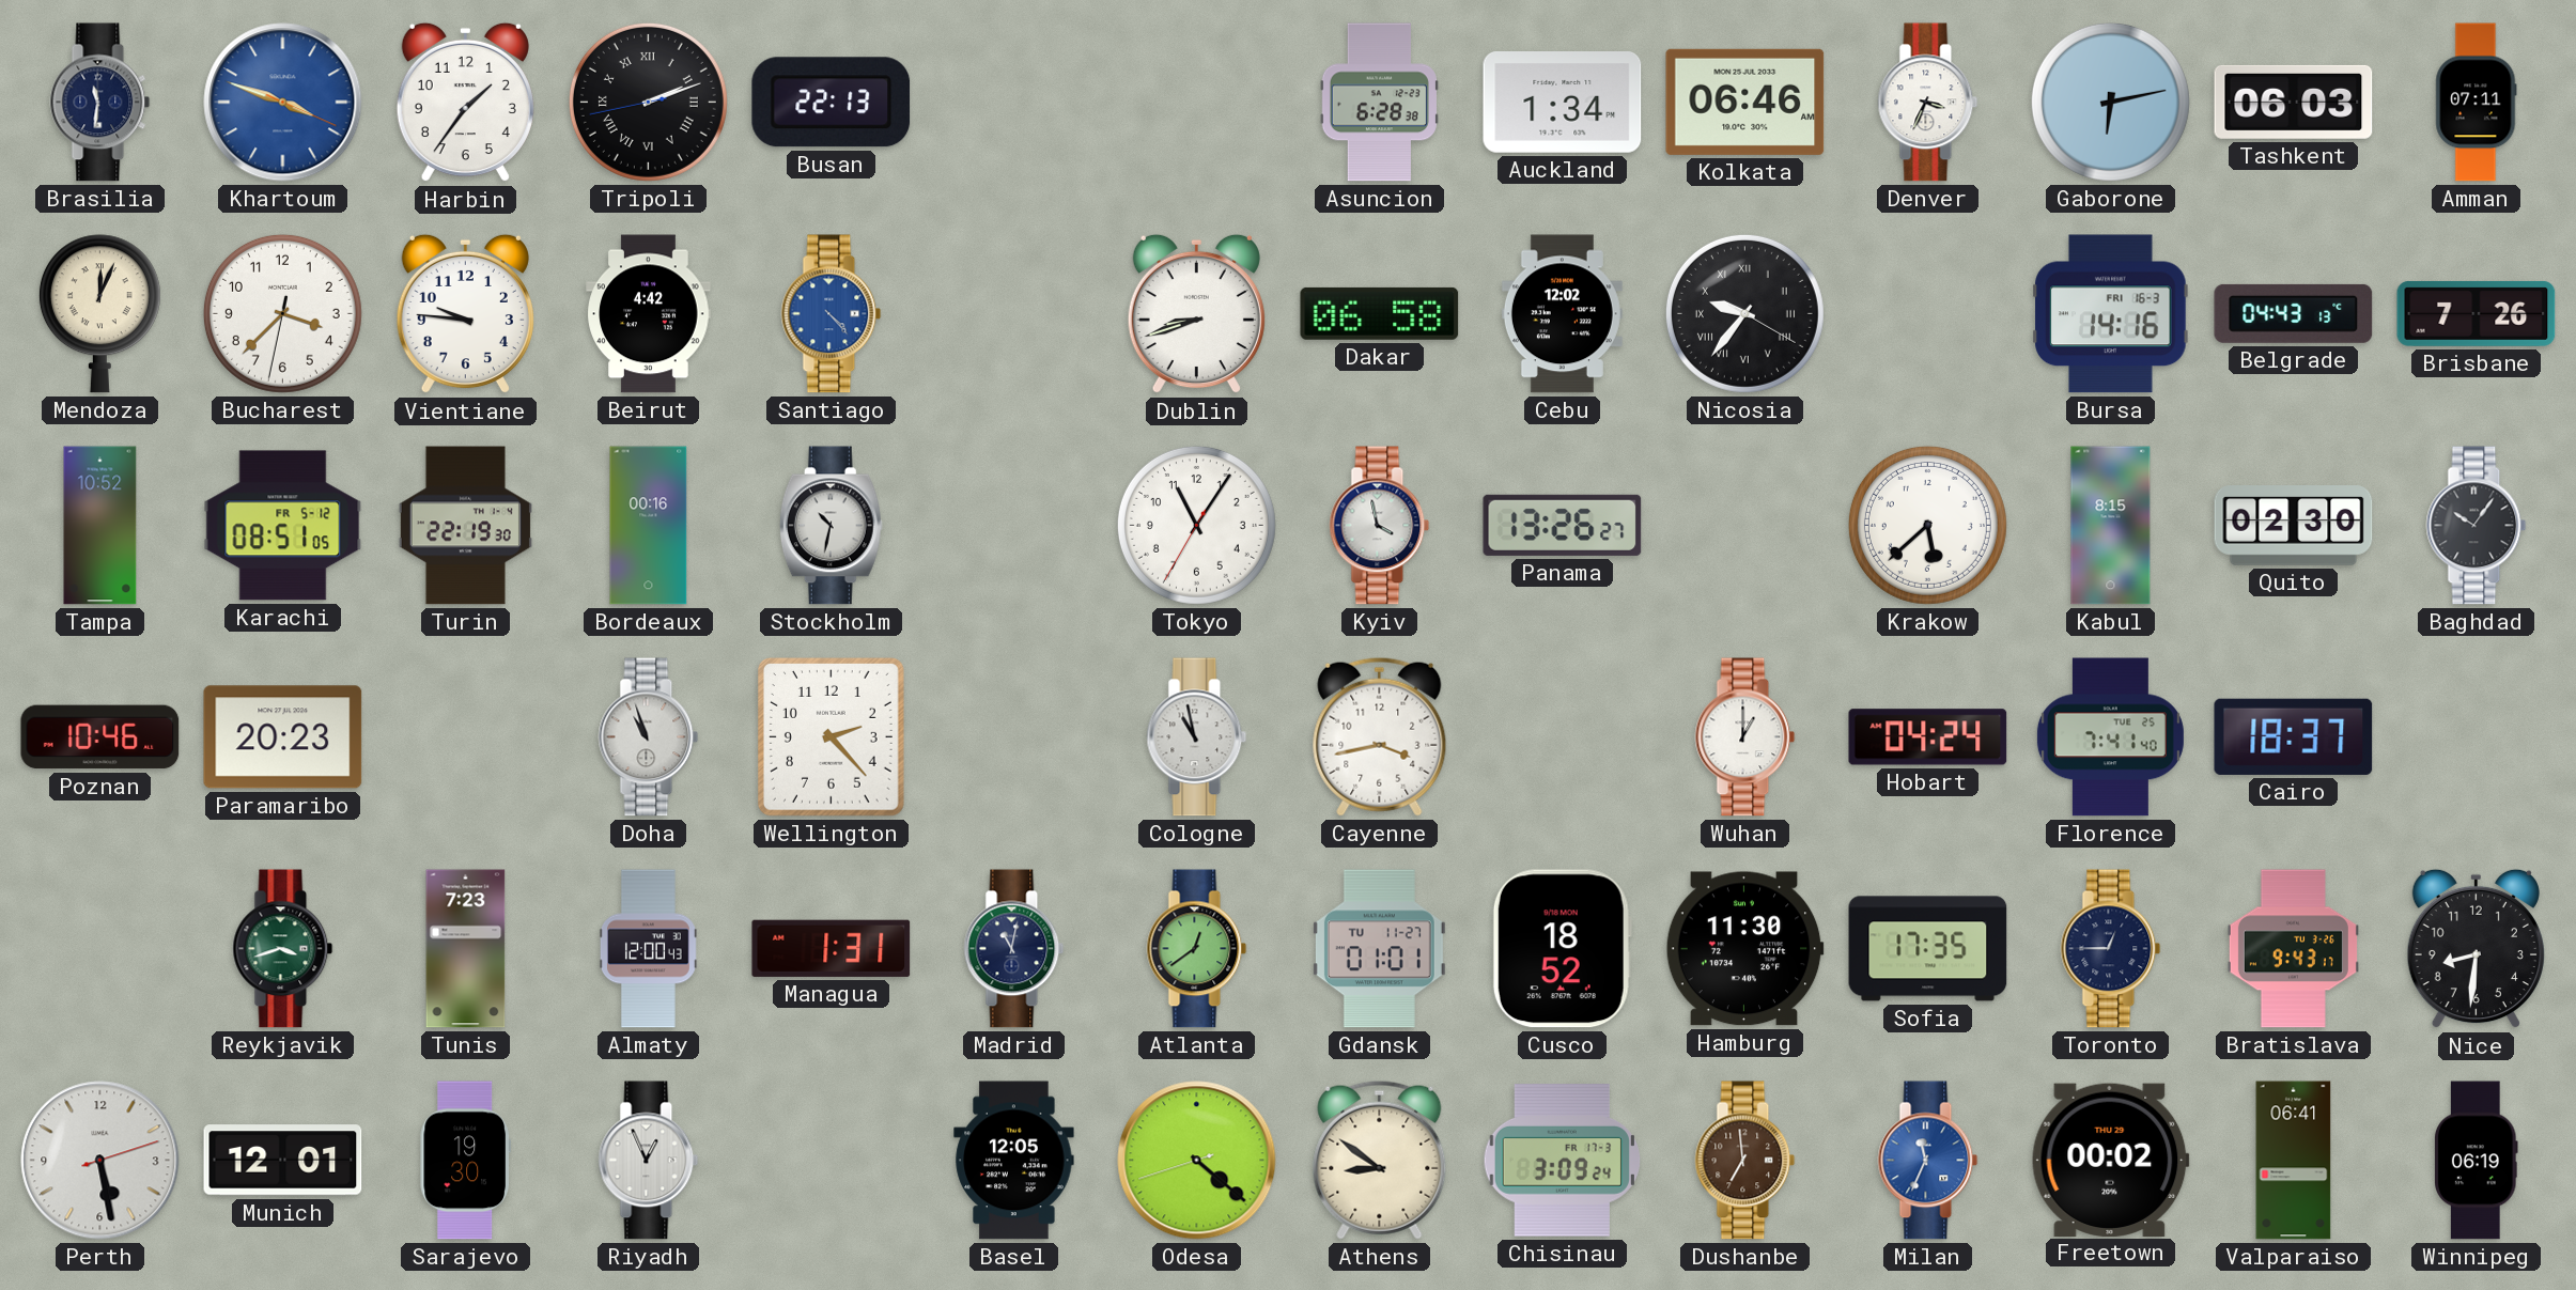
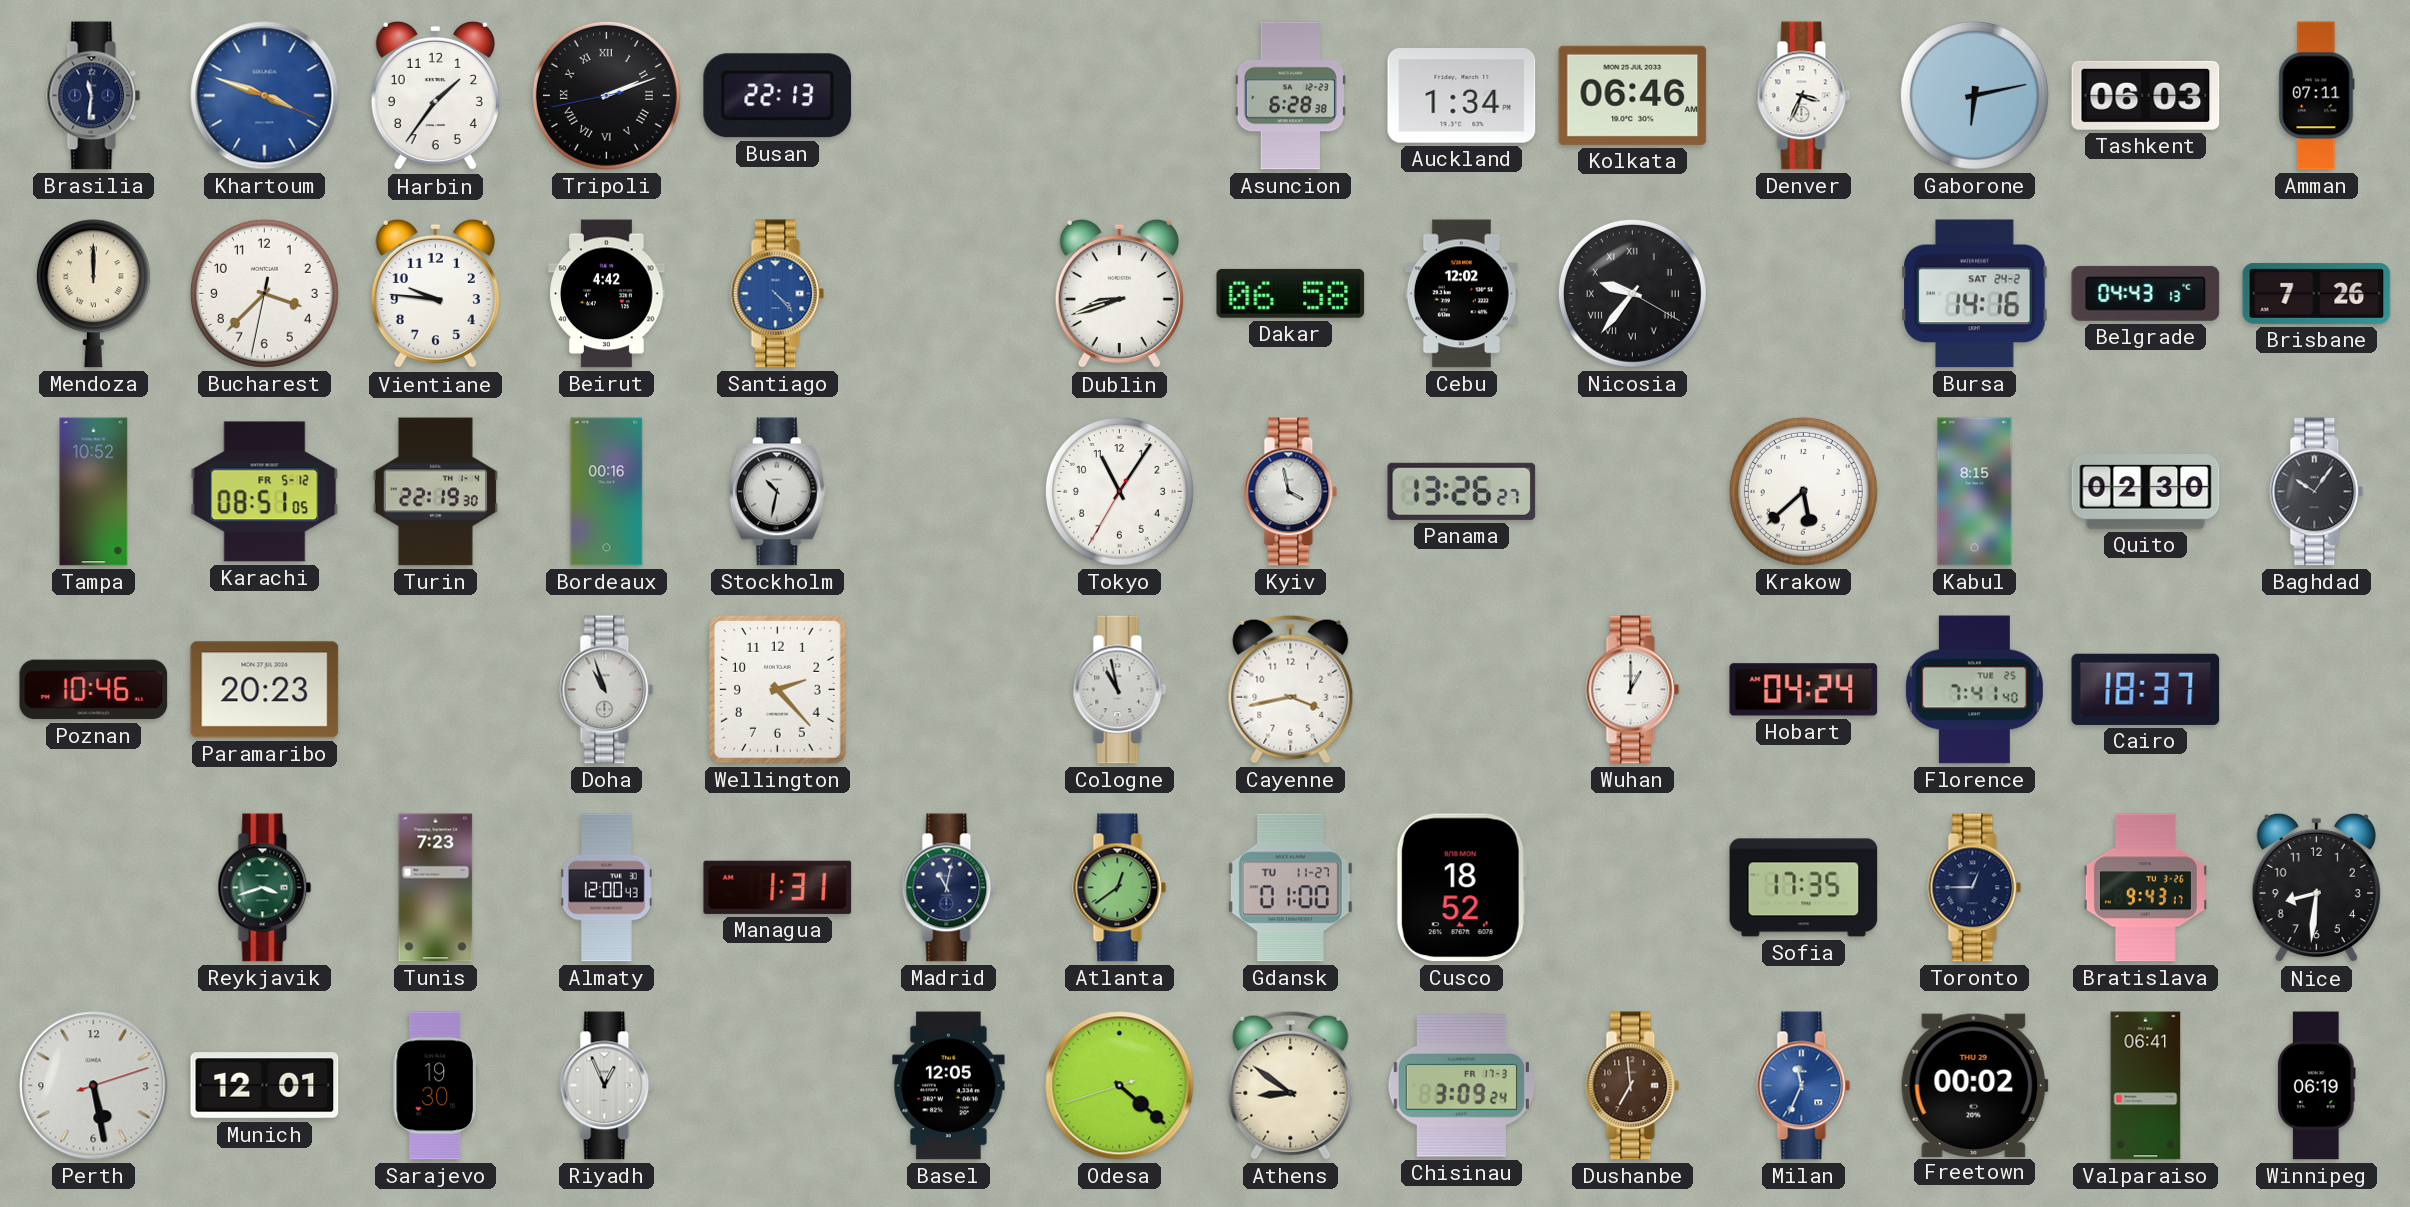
Mendoza: 12:04 -> 12:00
Bursa date: FRI 16-3 -> SAT 24-2
Gdansk: 01:01 -> 01:00
Hamburg: 11:30 -> none
